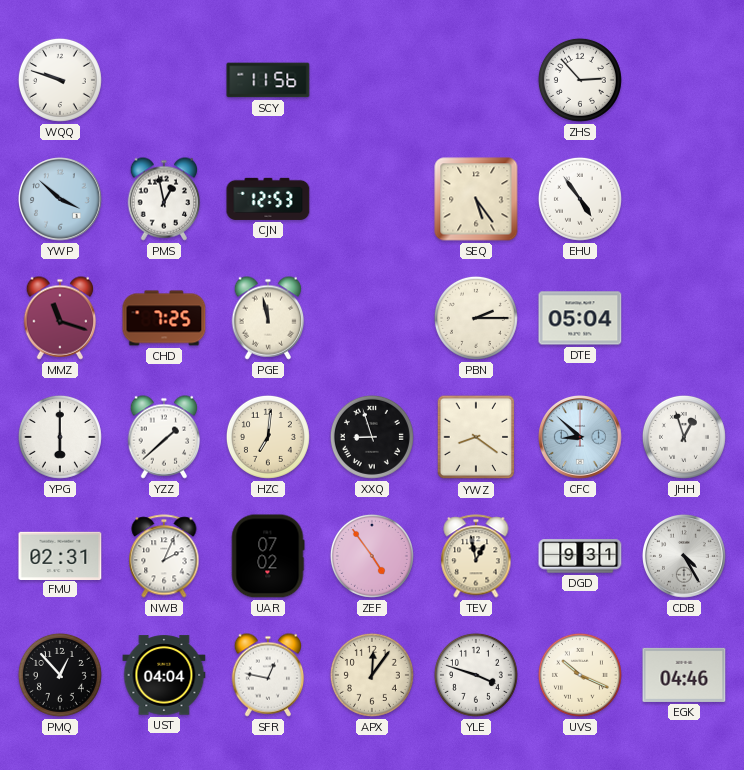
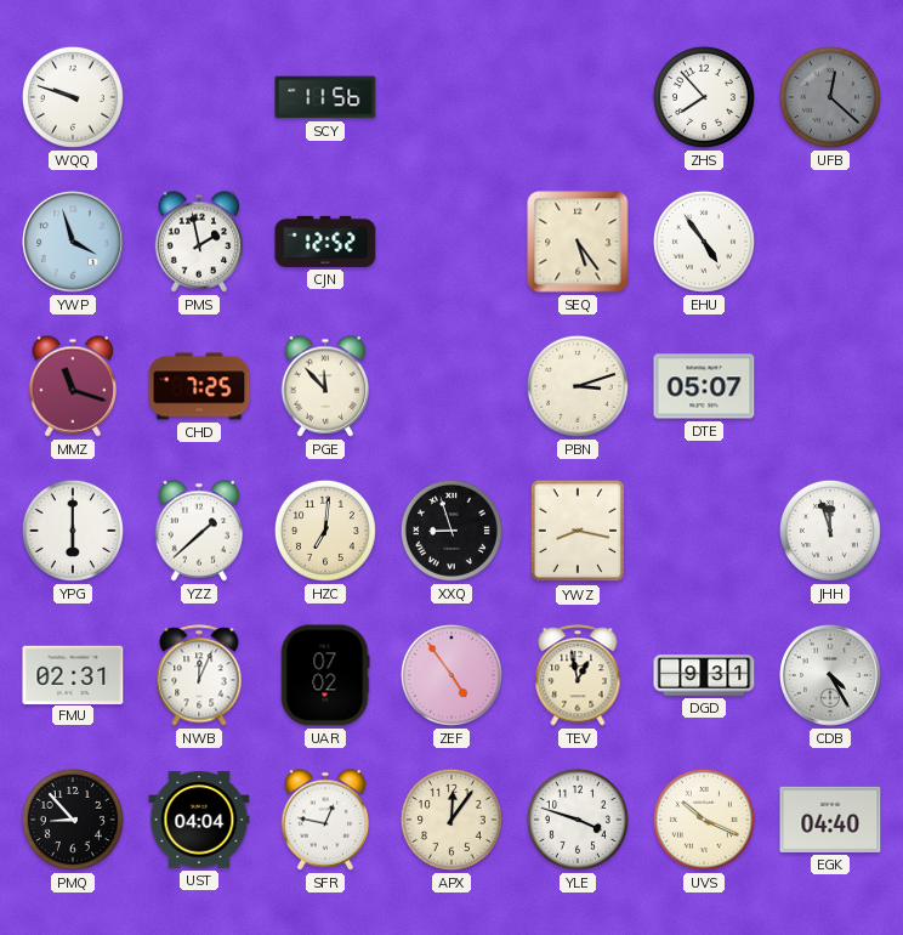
ZHS: 2:53 -> 7:53
UFB: none -> 12:22
YWP: 3:52 -> 3:57
PMS: 12:58 -> 1:58
CJN: 12:53 -> 12:52
PGE: 11:58 -> 11:53
PBN: 2:15 -> 3:12
DTE: 05:04 -> 05:07
YWZ: 8:21 -> 8:17
CFC: 8:52 -> none
JHH: 12:57 -> 11:57
NWB: 2:04 -> 12:04
PMQ: 12:53 -> 8:53
EGK: 04:46 -> 04:40
